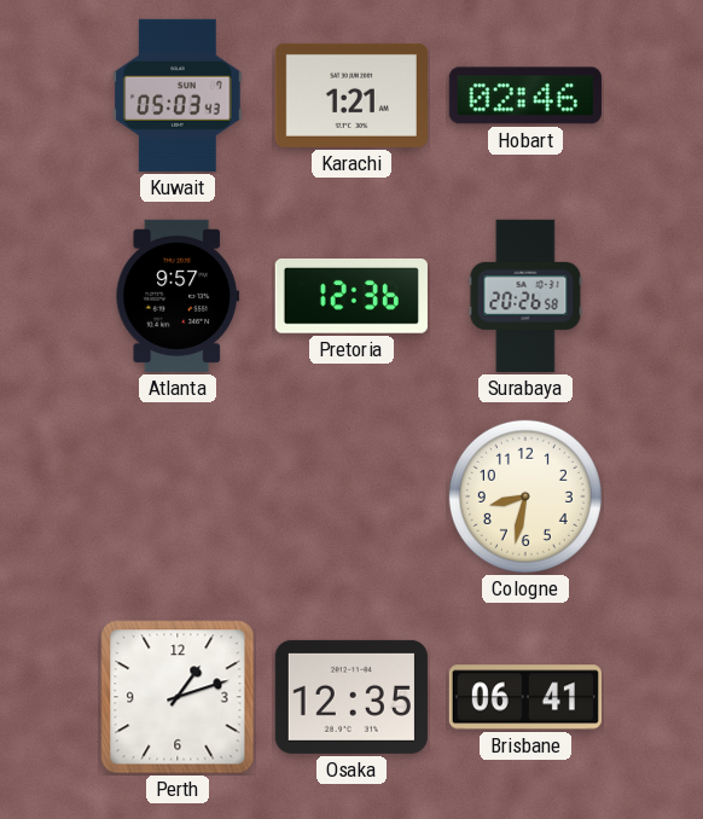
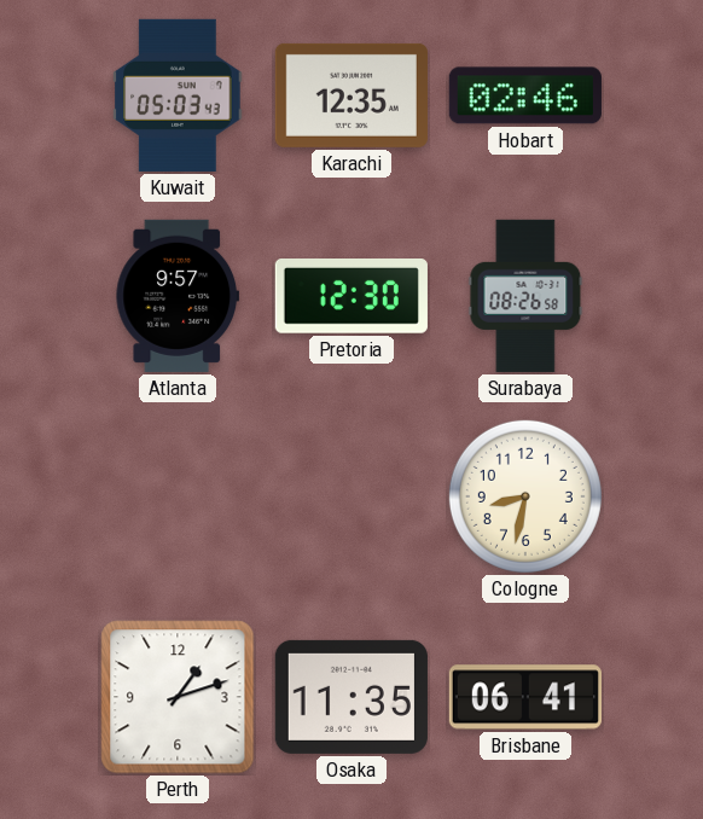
Karachi: 1:21 -> 12:35
Pretoria: 12:36 -> 12:30
Surabaya: 20:26 -> 08:26
Osaka: 12:35 -> 11:35
